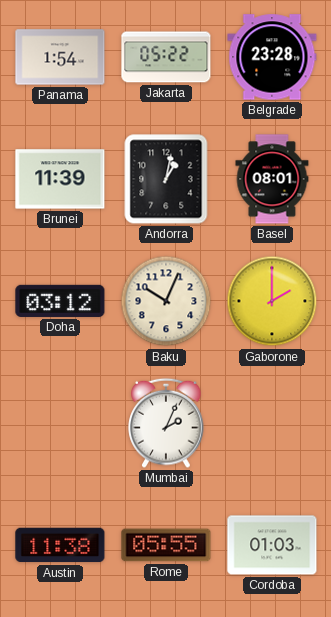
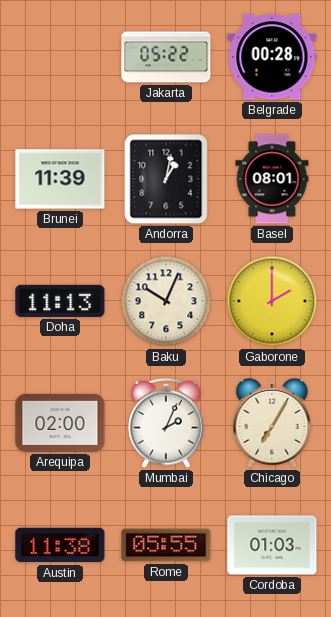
Panama: 1:54 -> none
Belgrade: 23:28 -> 00:28
Doha: 03:12 -> 11:13
Arequipa: none -> 02:00
Chicago: none -> 7:05
